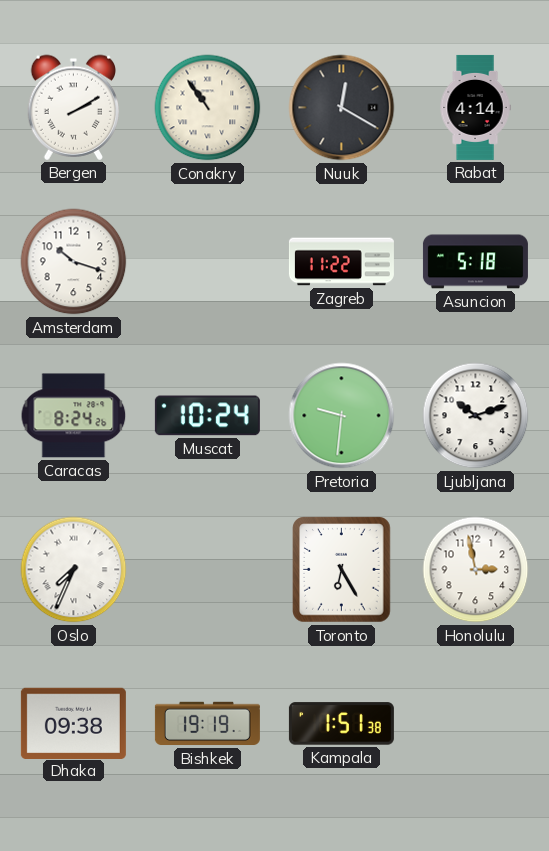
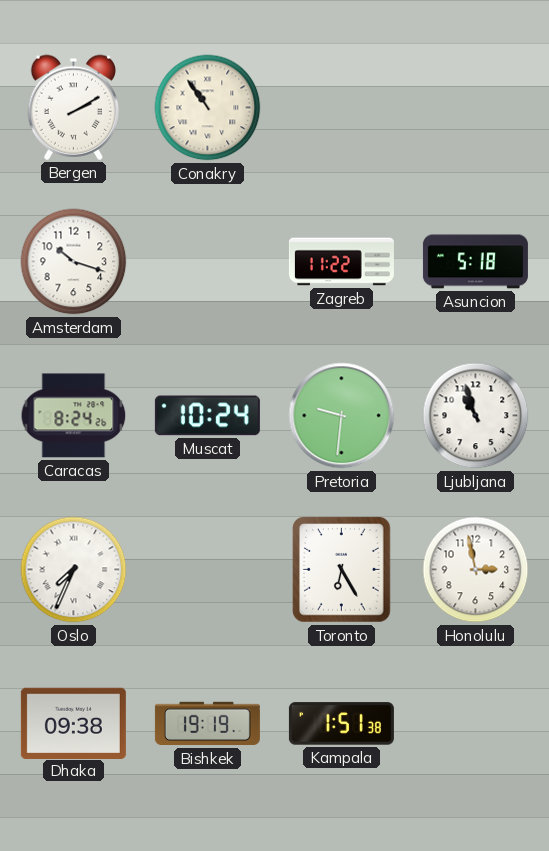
Nuuk: 12:20 -> none
Rabat: 4:14 -> none
Ljubljana: 10:12 -> 10:57
